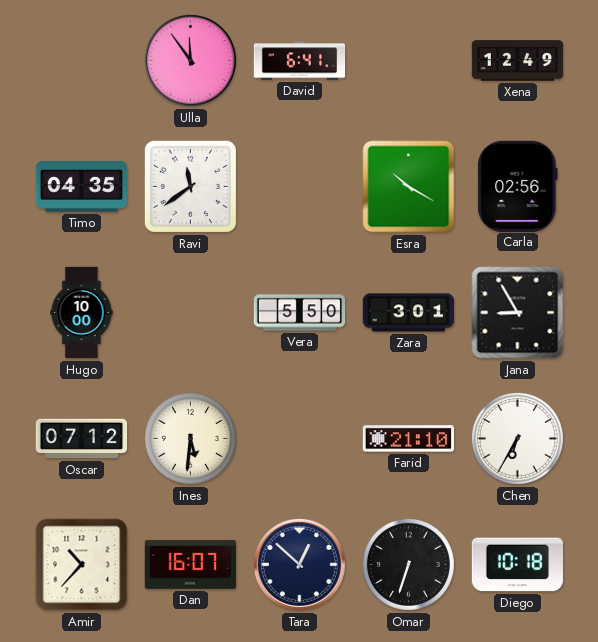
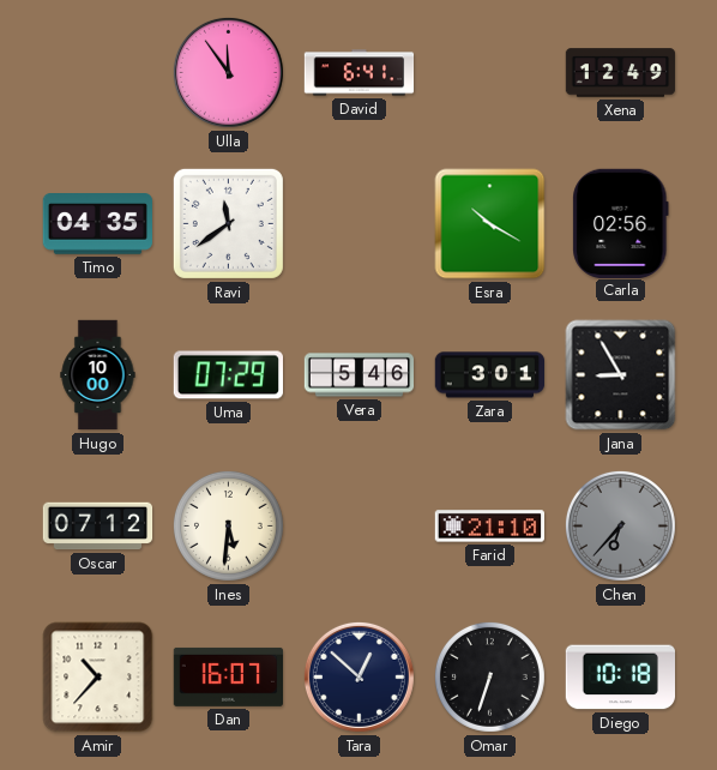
Uma: none -> 07:29
Vera: 5:50 -> 5:46
Chen: 6:35 -> 6:37
Chen dial: white -> grey
